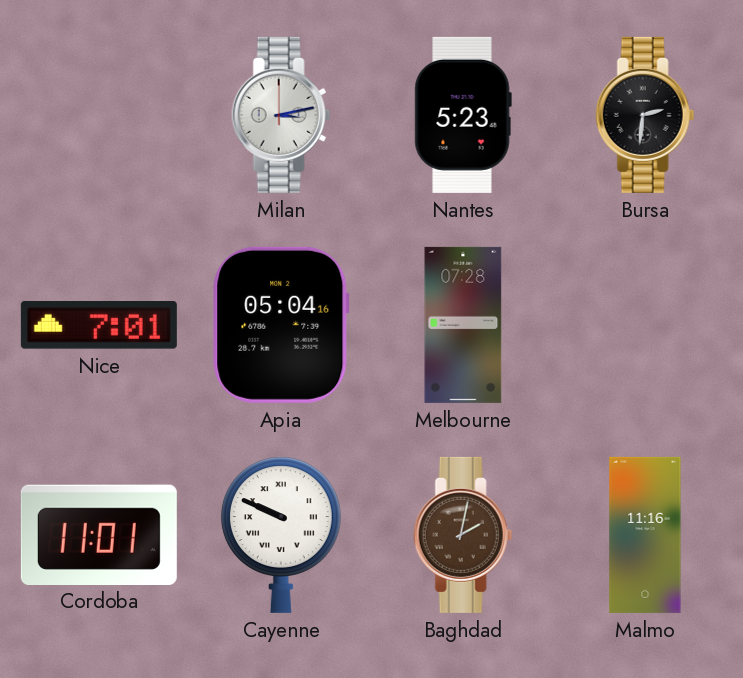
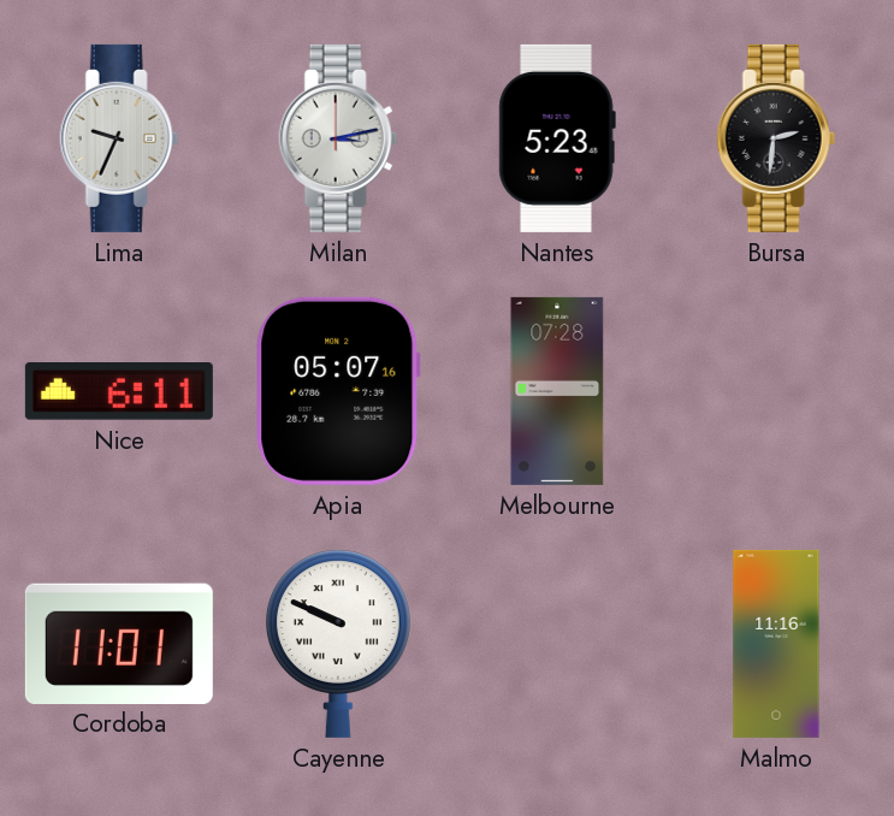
Lima: none -> 9:34
Nice: 7:01 -> 6:11
Apia: 05:04 -> 05:07
Baghdad: 2:02 -> none
